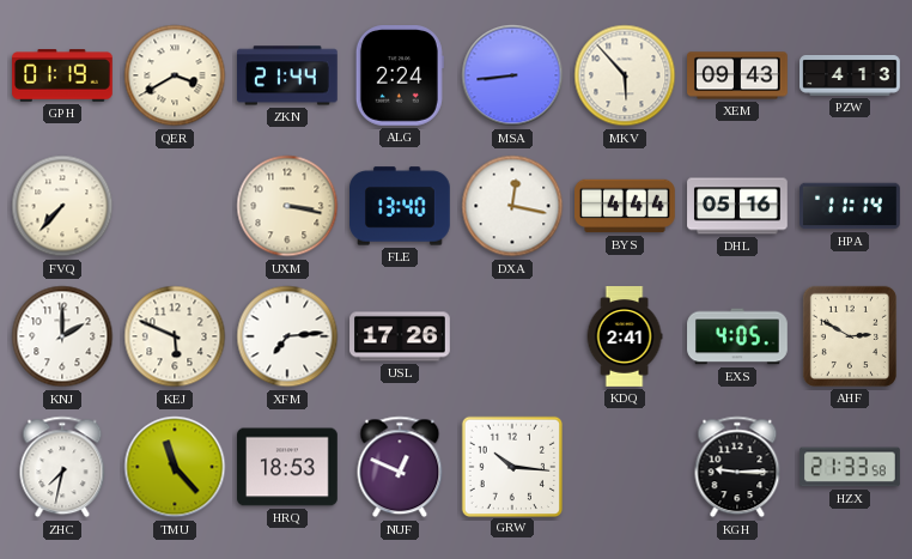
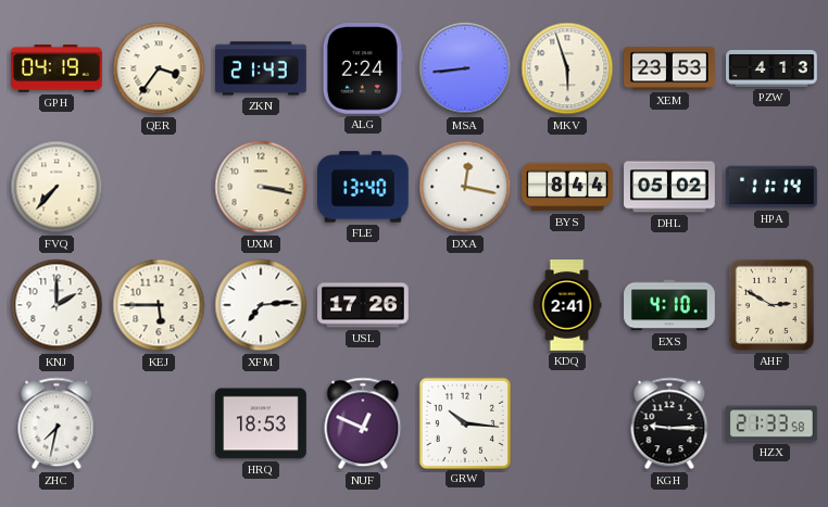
GPH: 01:19 -> 04:19
QER: 3:40 -> 3:36
ZKN: 21:44 -> 21:43
MKV: 5:53 -> 5:57
XEM: 09:43 -> 23:53
BYS: 4:44 -> 8:44
DHL: 05:16 -> 05:02
KEJ: 5:49 -> 5:45
EXS: 4:05 -> 4:10
TMU: 11:23 -> none
